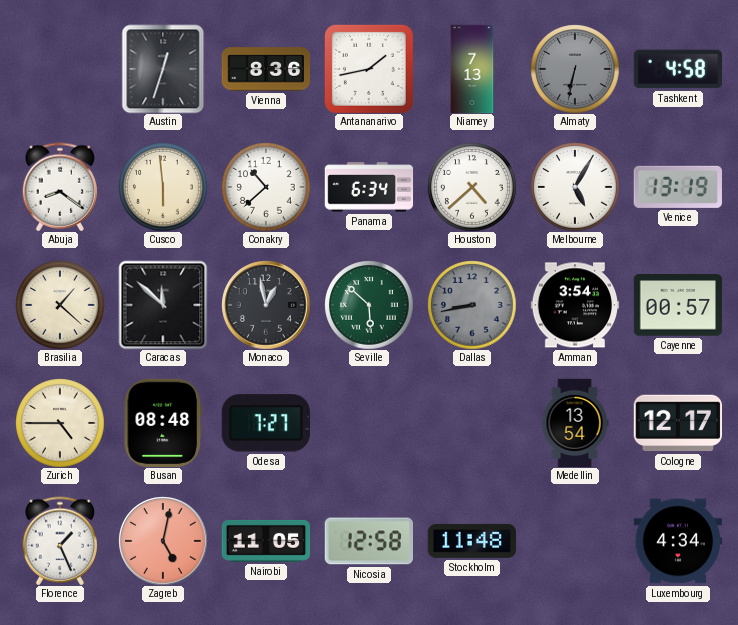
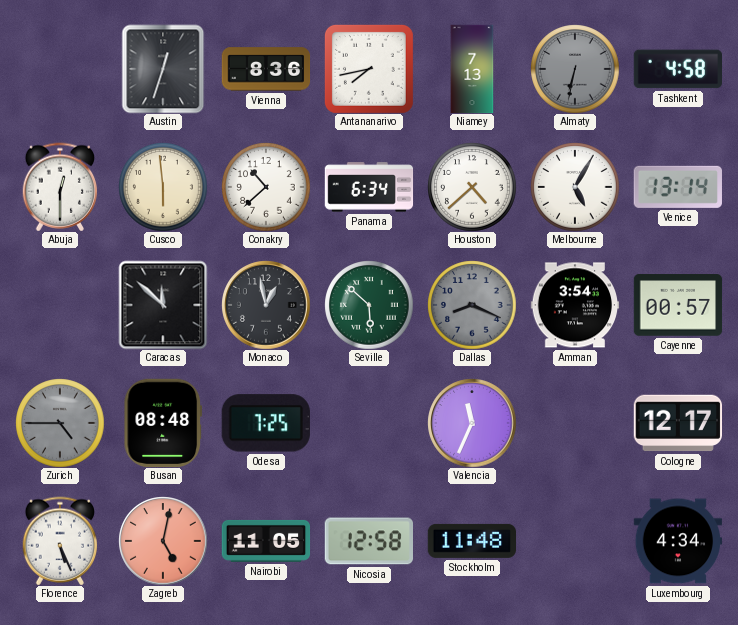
Antananarivo: 1:43 -> 7:43
Abuja: 8:21 -> 12:30
Venice: 13:19 -> 13:14
Brasilia: 1:22 -> none
Dallas: 8:43 -> 8:19
Zurich dial: cream -> grey
Odesa: 7:27 -> 7:25
Valencia: none -> 11:34
Medellin: 13:54 -> none
Florence: 1:26 -> 5:26
